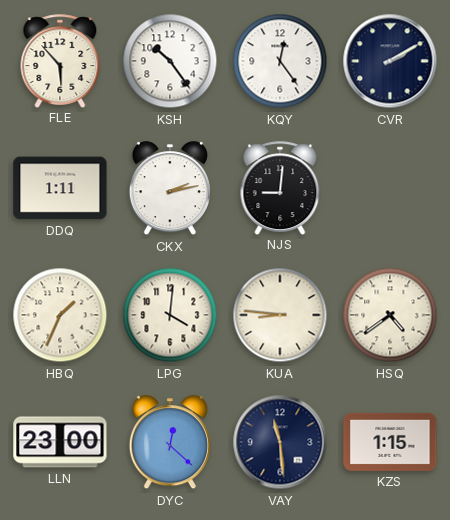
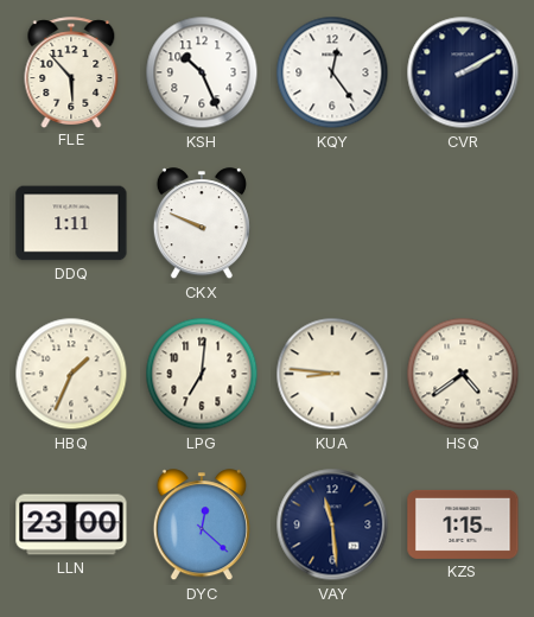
KSH: 10:24 -> 10:26
CKX: 2:13 -> 9:49
NJS: 9:01 -> none
LPG: 4:01 -> 7:01
